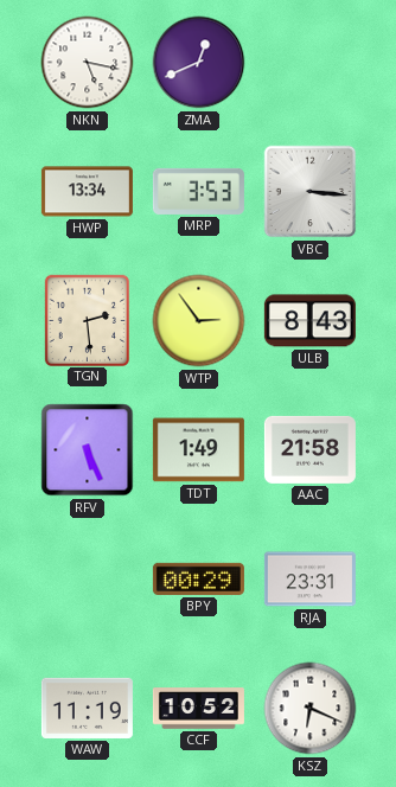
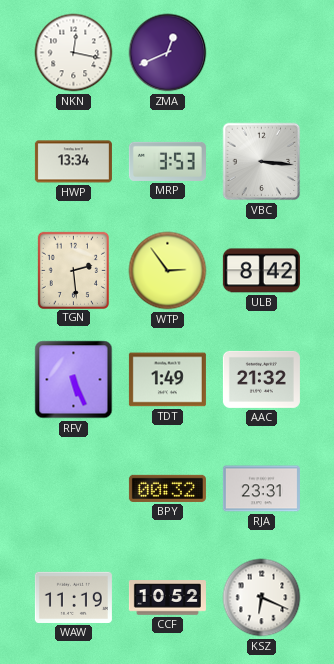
NKN: 5:17 -> 12:17
ULB: 8:43 -> 8:42
AAC: 21:58 -> 21:32
BPY: 00:29 -> 00:32
